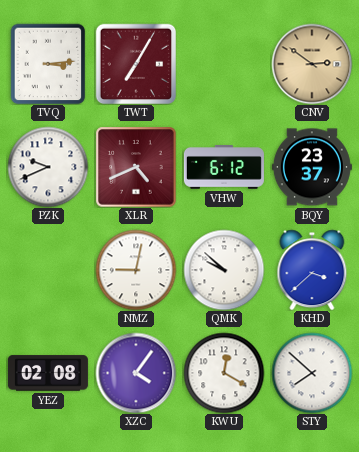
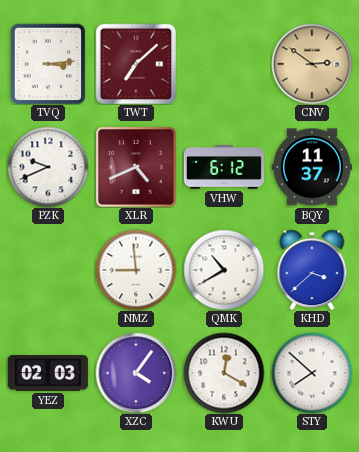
TWT: 7:05 -> 7:08
BQY: 23:37 -> 11:37
NMZ: 9:02 -> 8:59
QMK: 9:52 -> 10:40
YEZ: 02:08 -> 02:03
